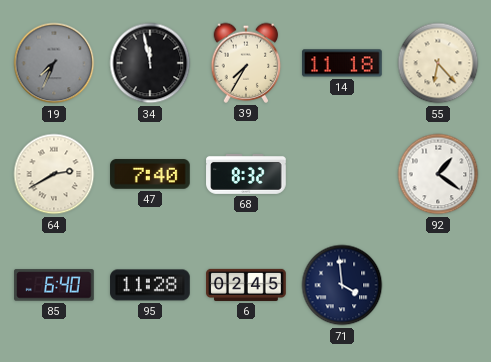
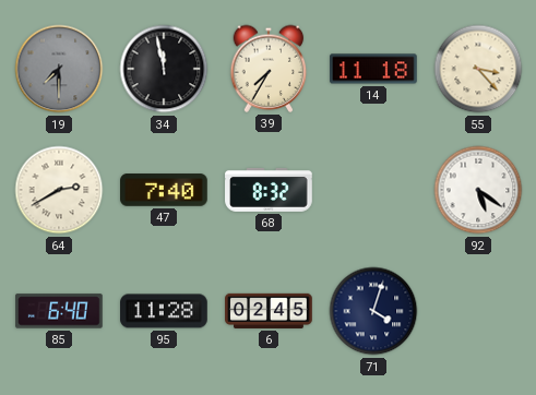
19: 7:34 -> 7:30
55: 6:23 -> 3:23
92: 1:21 -> 5:21
71: 3:59 -> 4:03
